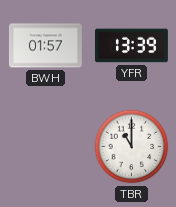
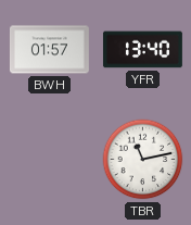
YFR: 13:39 -> 13:40
TBR: 11:00 -> 11:13
